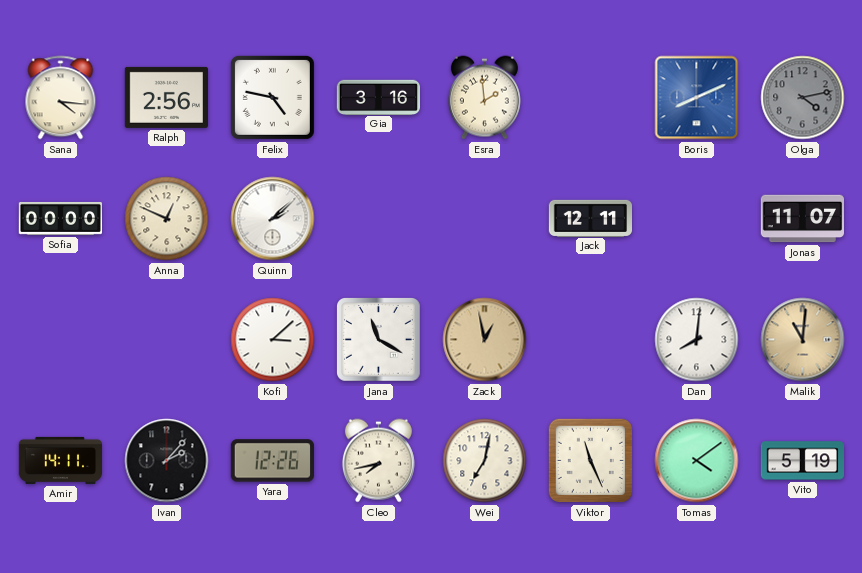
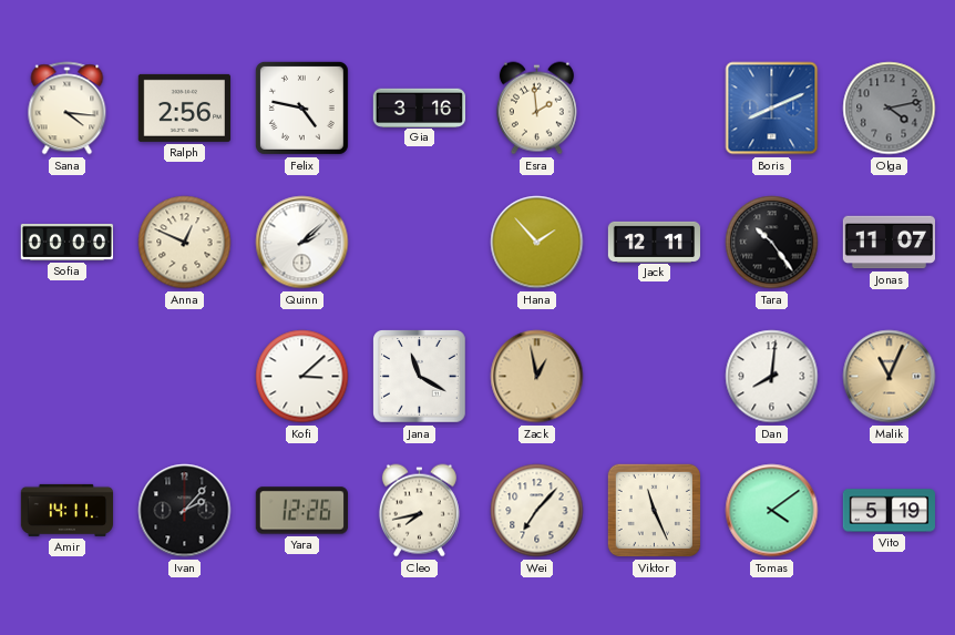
Hana: none -> 1:53
Tara: none -> 10:24
Malik: 11:01 -> 11:04
Wei: 7:02 -> 7:07
